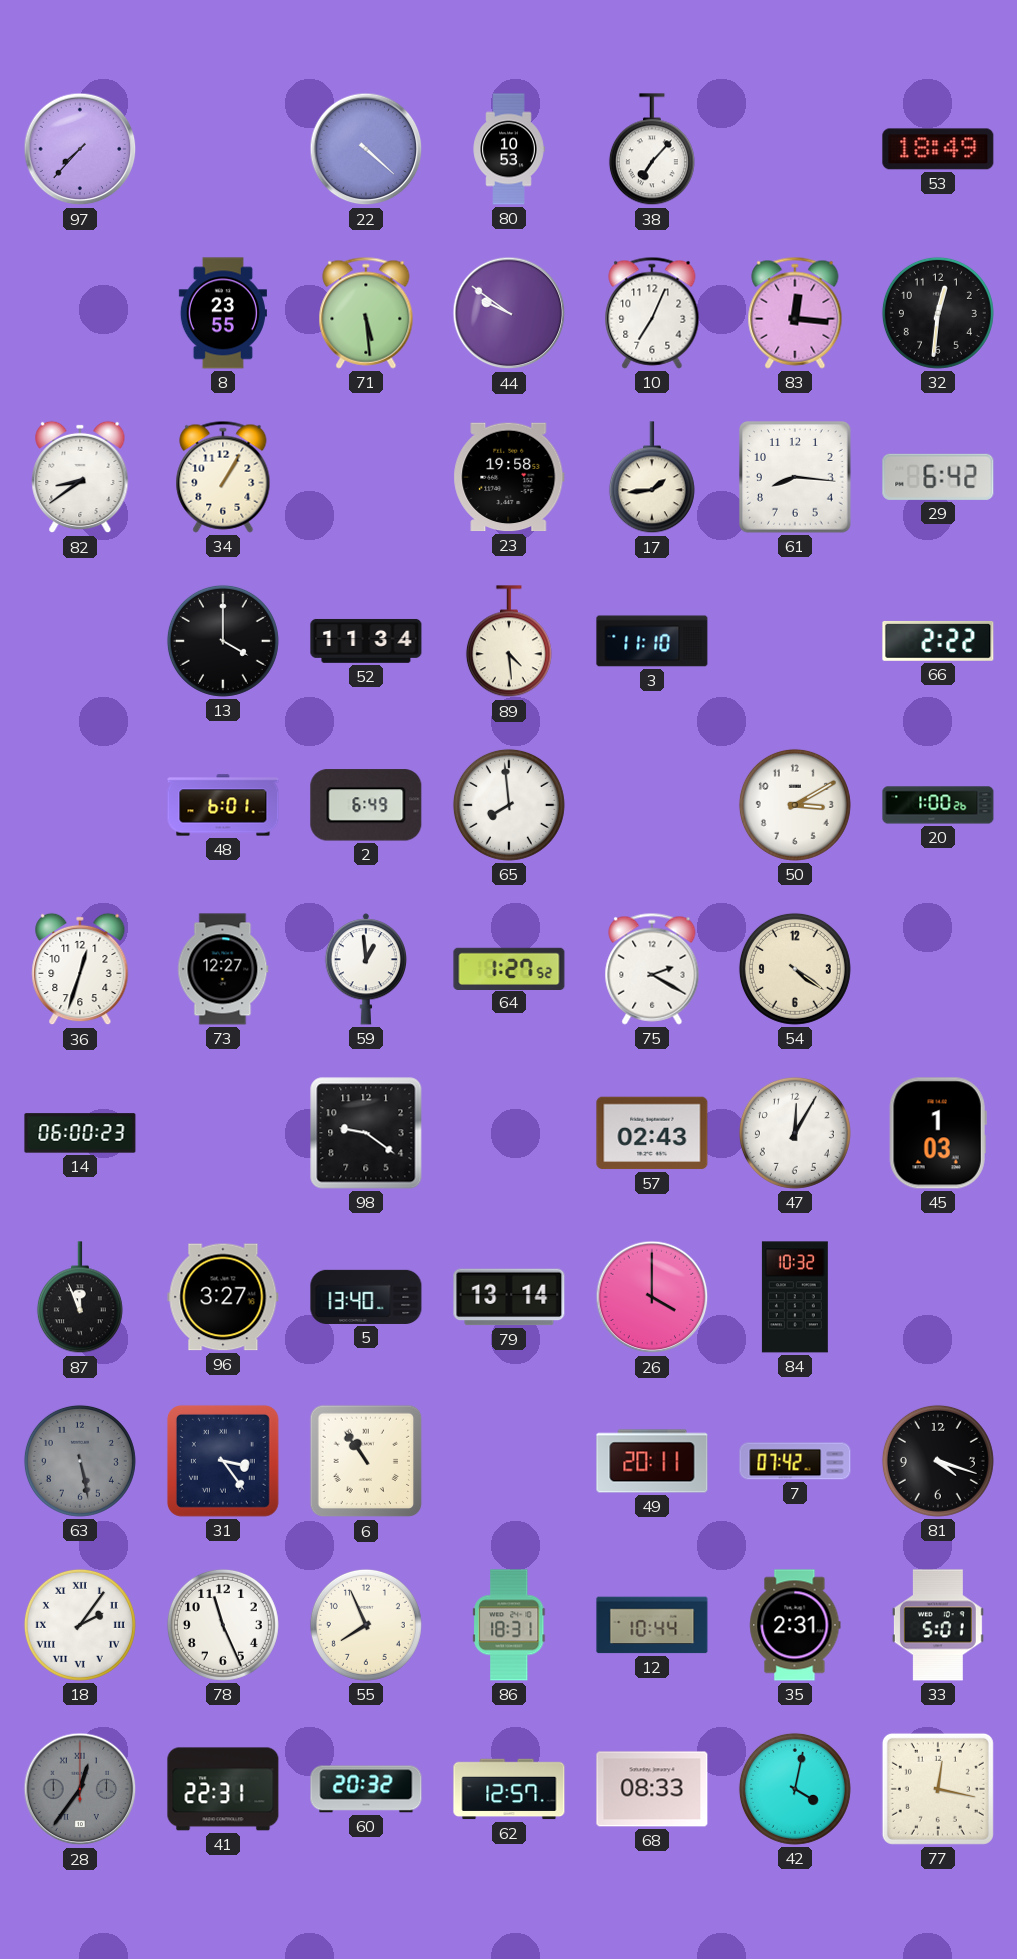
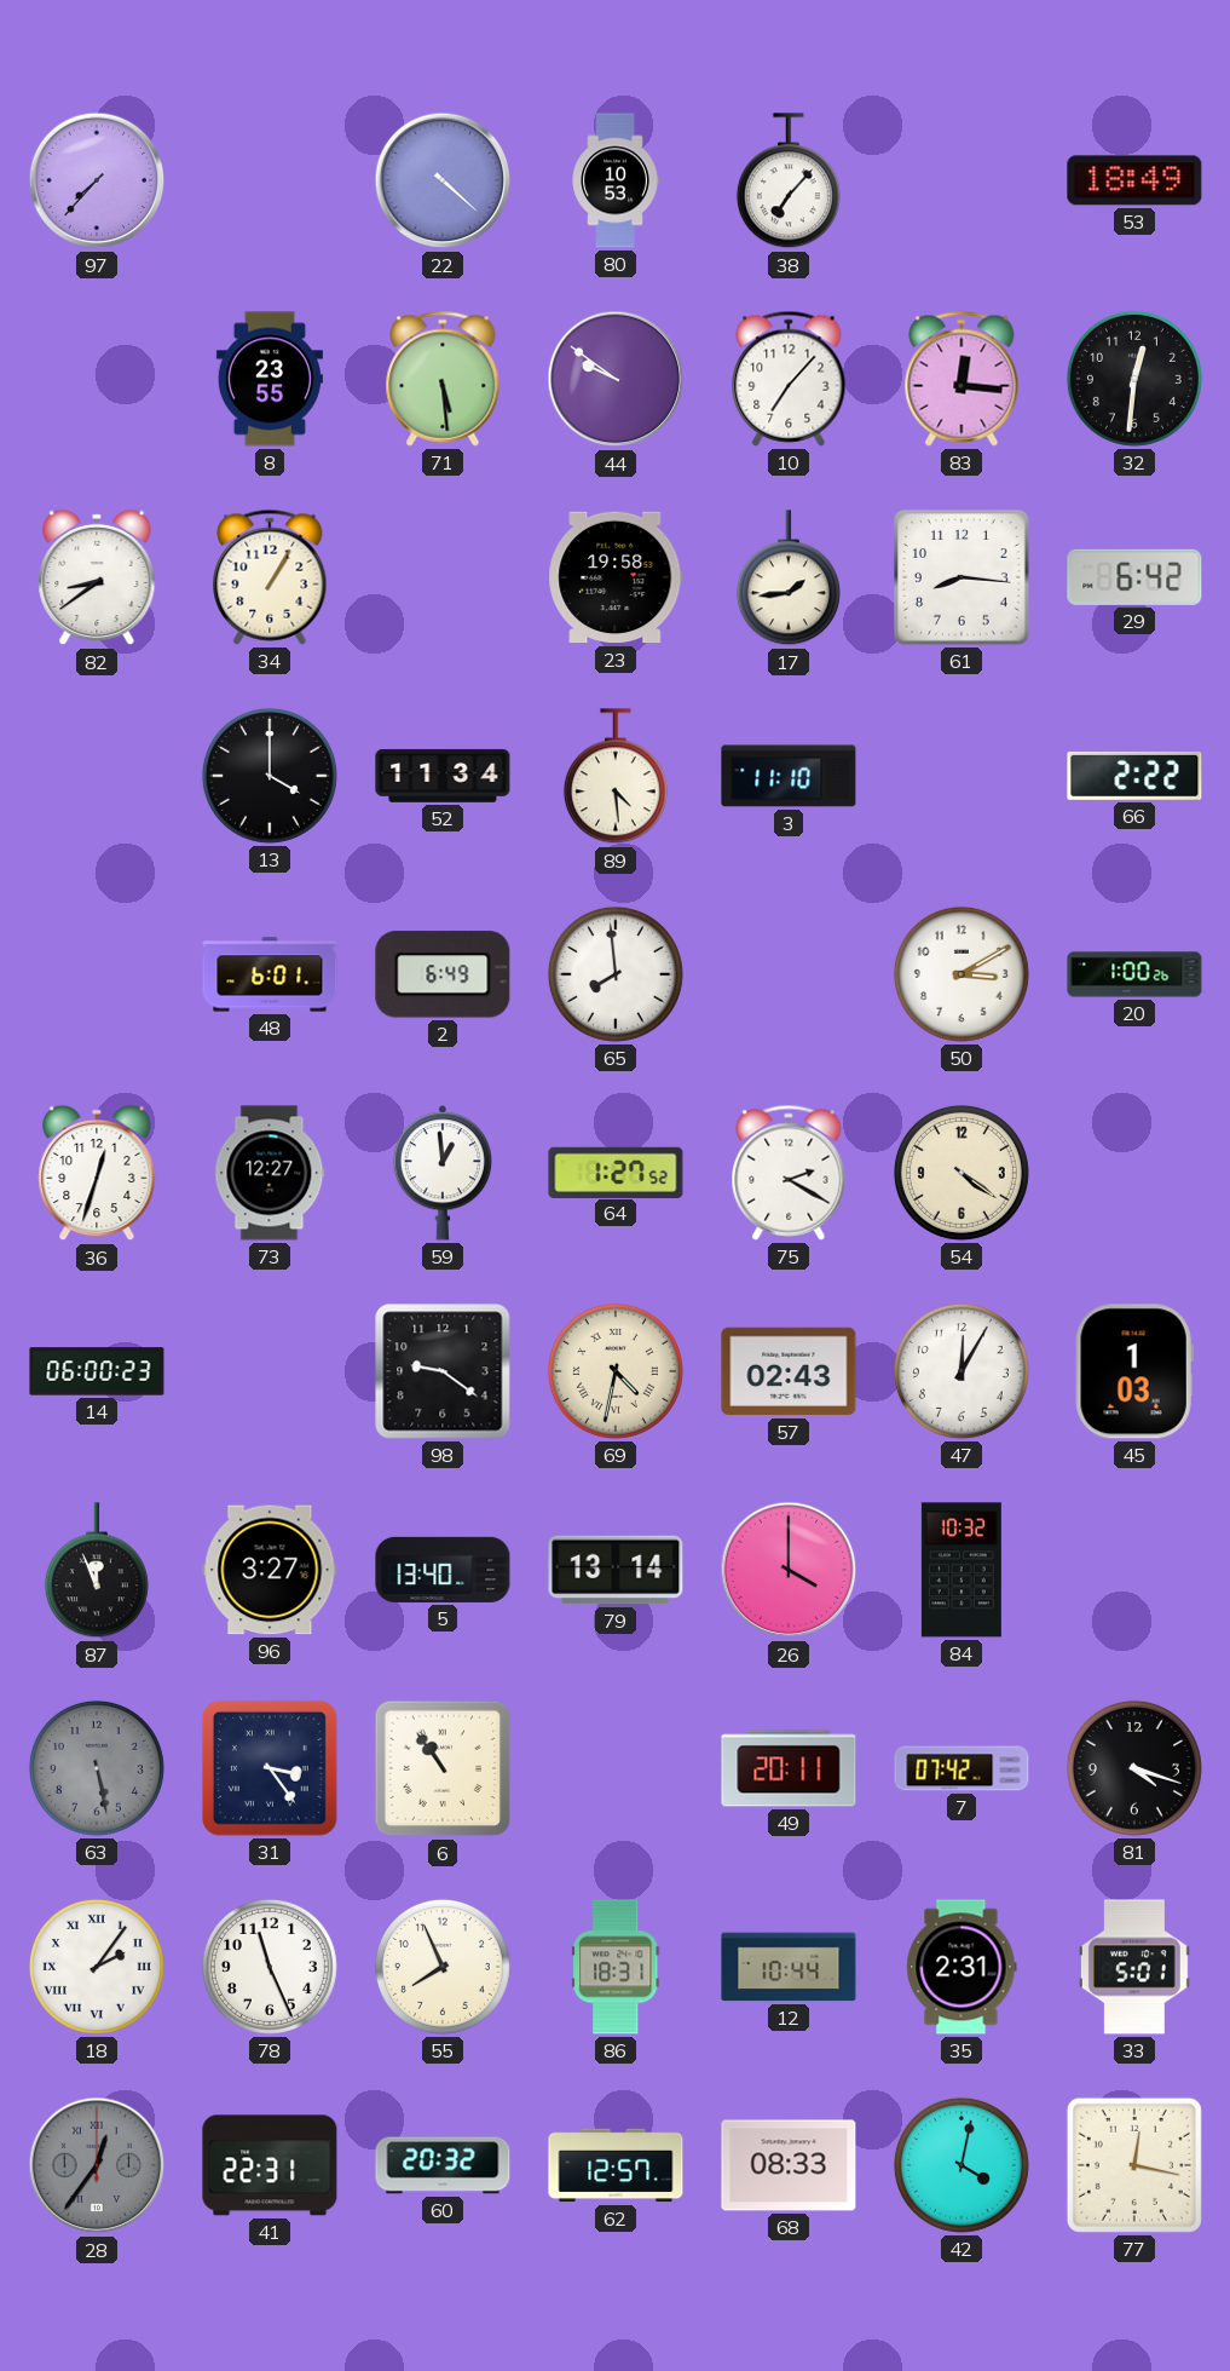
10: 7:04 -> 7:07
69: none -> 4:32
